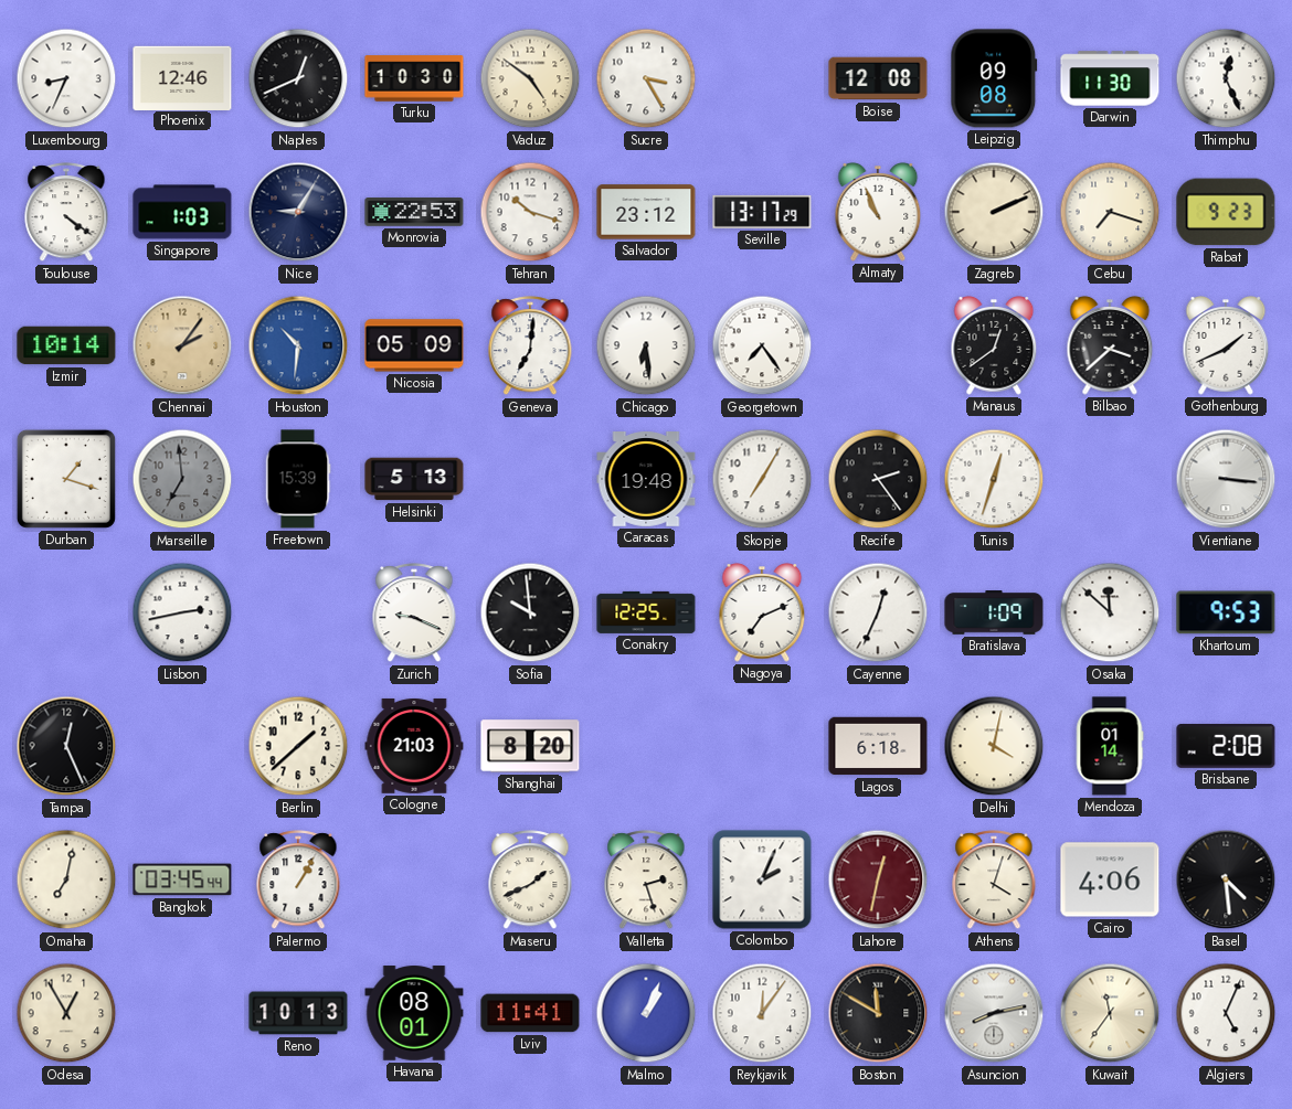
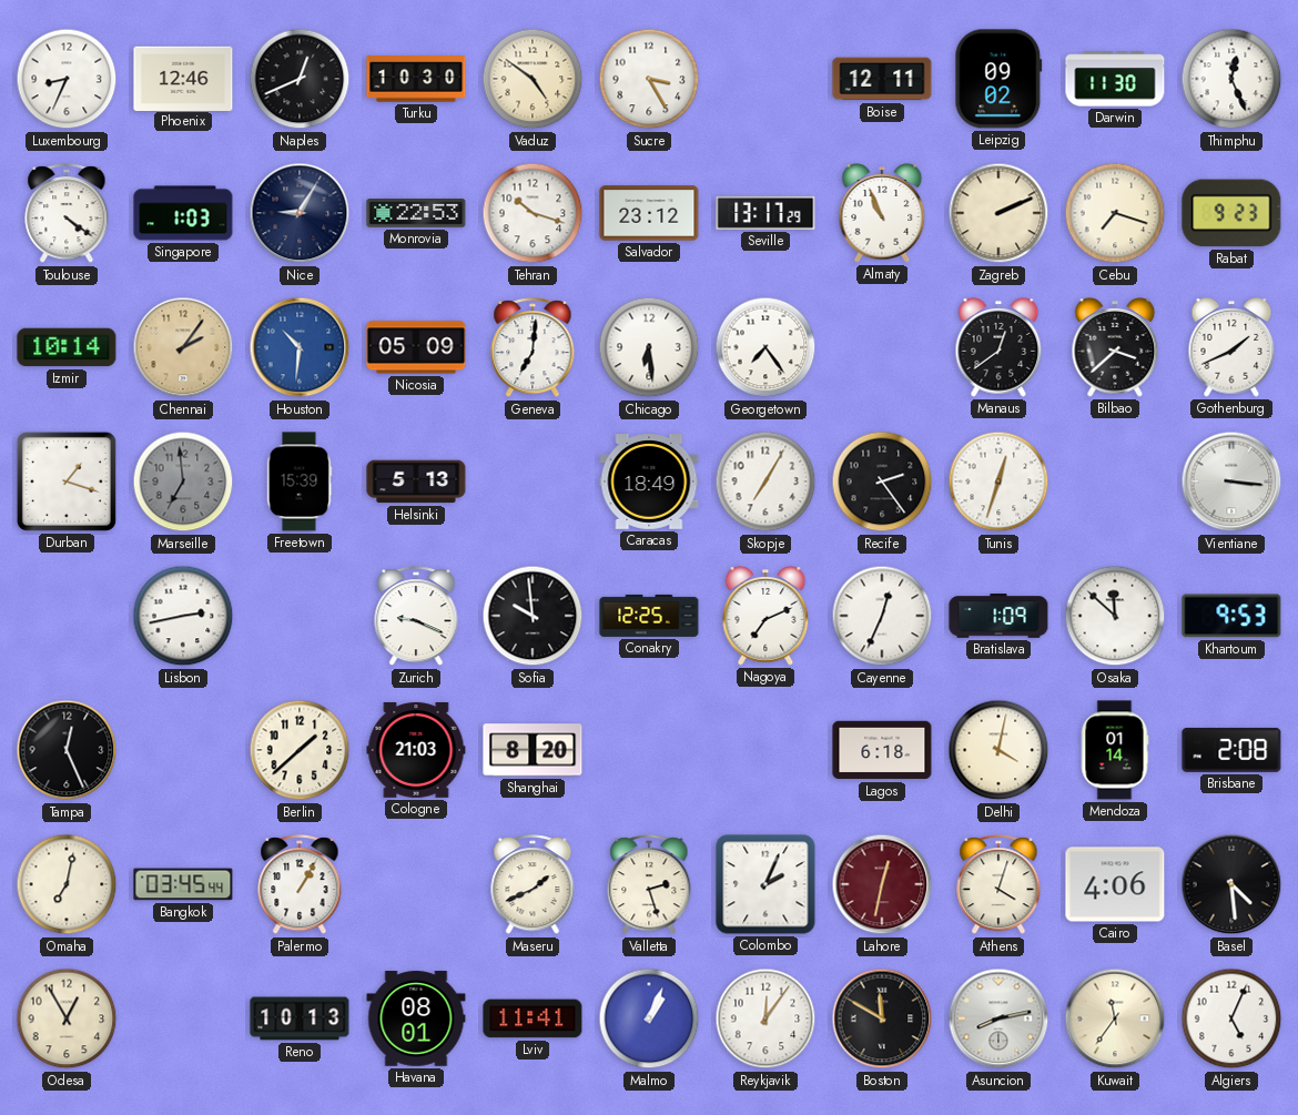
Boise: 12:08 -> 12:11
Leipzig: 09:08 -> 09:02
Caracas: 19:48 -> 18:49
